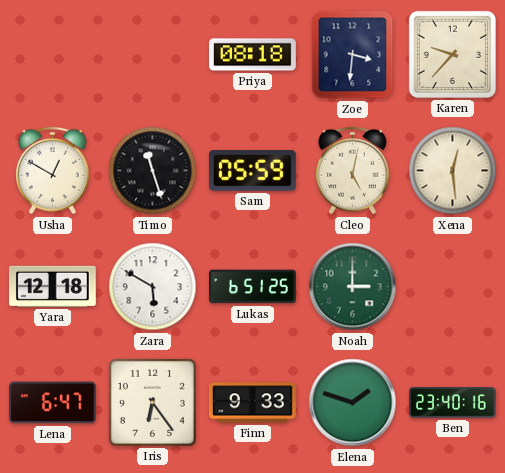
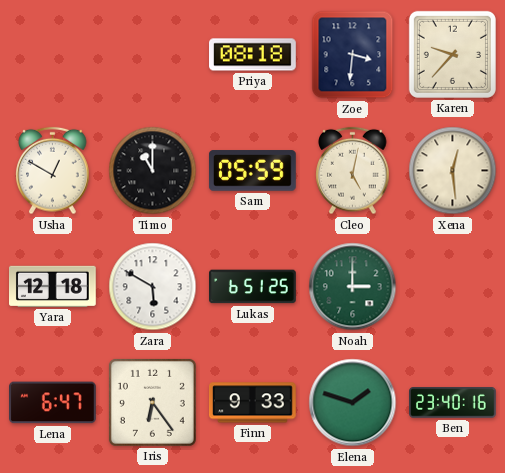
Timo: 11:27 -> 11:00
